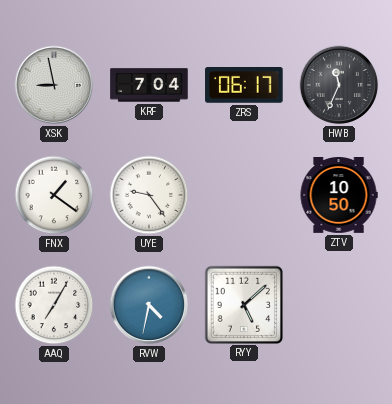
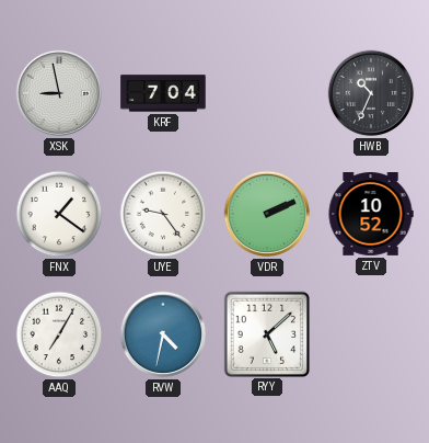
ZRS: 06:17 -> none
HWB: 11:34 -> 10:34
VDR: none -> 2:11
ZTV: 10:50 -> 10:52
